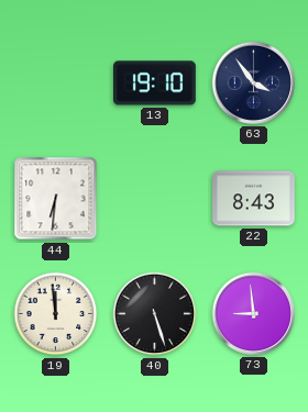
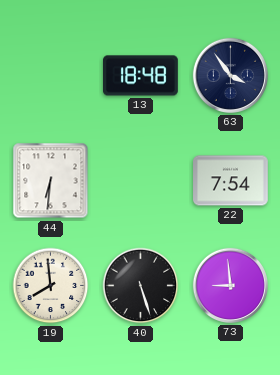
13: 19:10 -> 18:48
22: 8:43 -> 7:54
19: 11:59 -> 7:59
